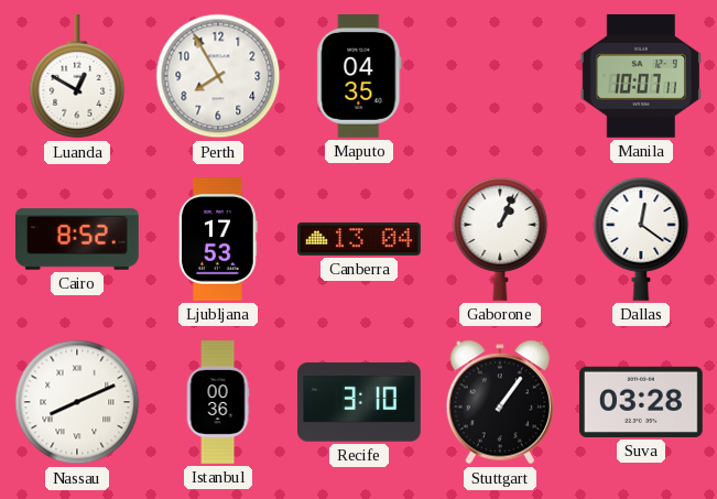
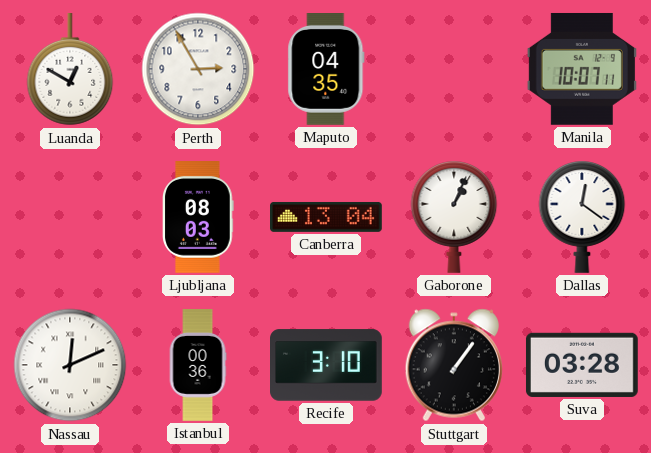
Perth: 7:55 -> 2:55
Cairo: 8:52 -> none
Ljubljana: 17:53 -> 08:03
Nassau: 8:11 -> 12:11
